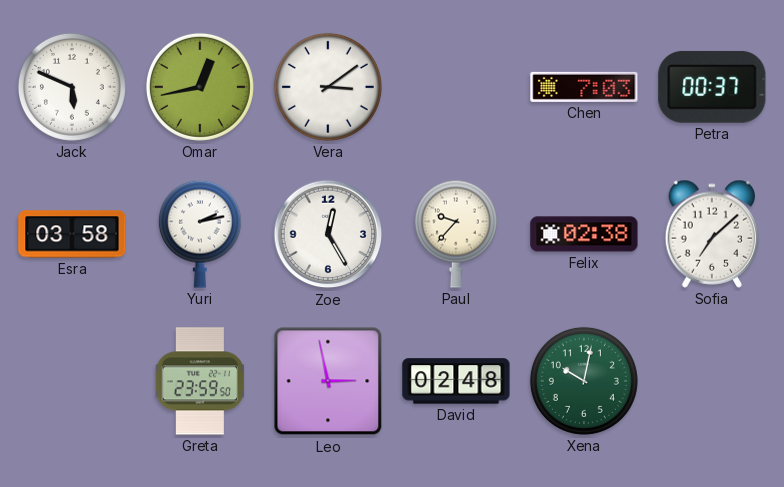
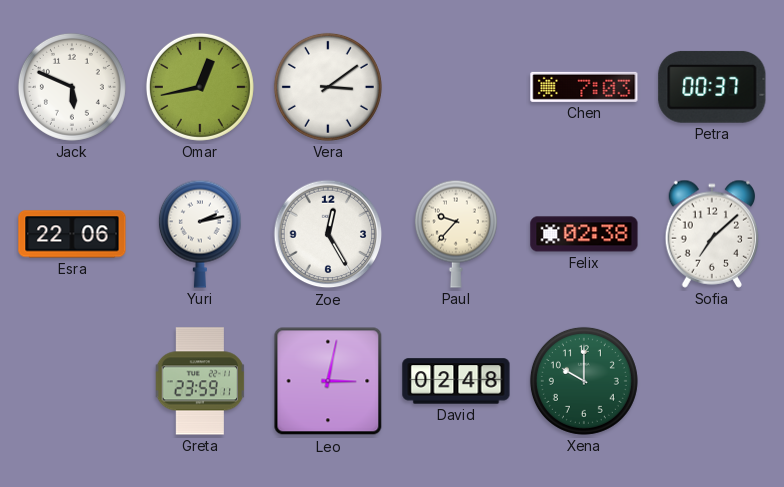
Esra: 03:58 -> 22:06
Greta: 23:59:50 -> 23:59:11
Leo: 2:58 -> 3:02
Xena: 10:02 -> 10:00
